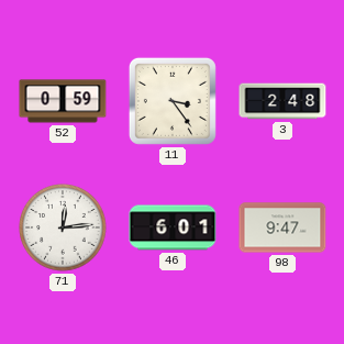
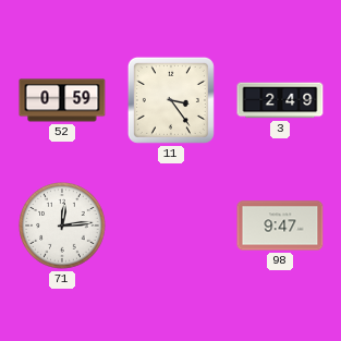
3: 2:48 -> 2:49
46: 6:01 -> none
